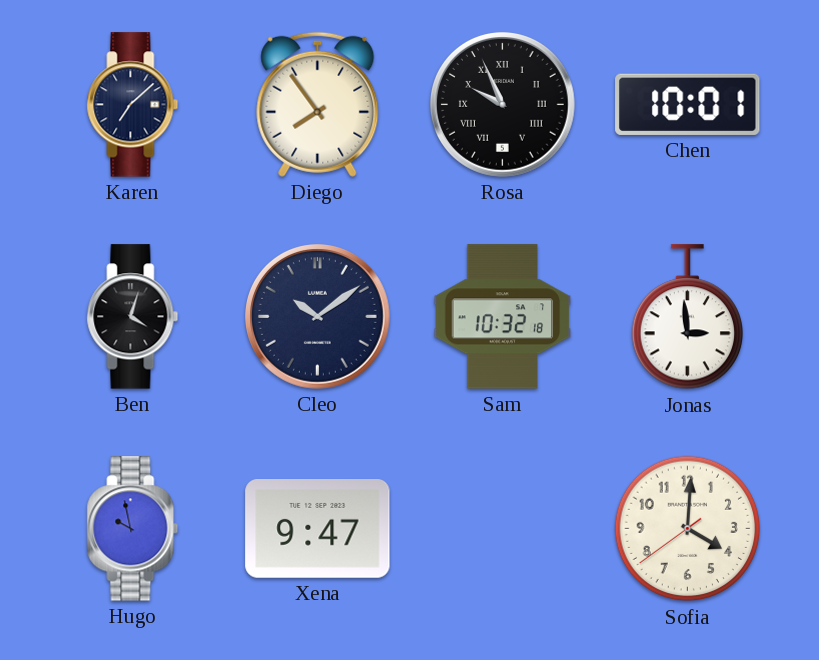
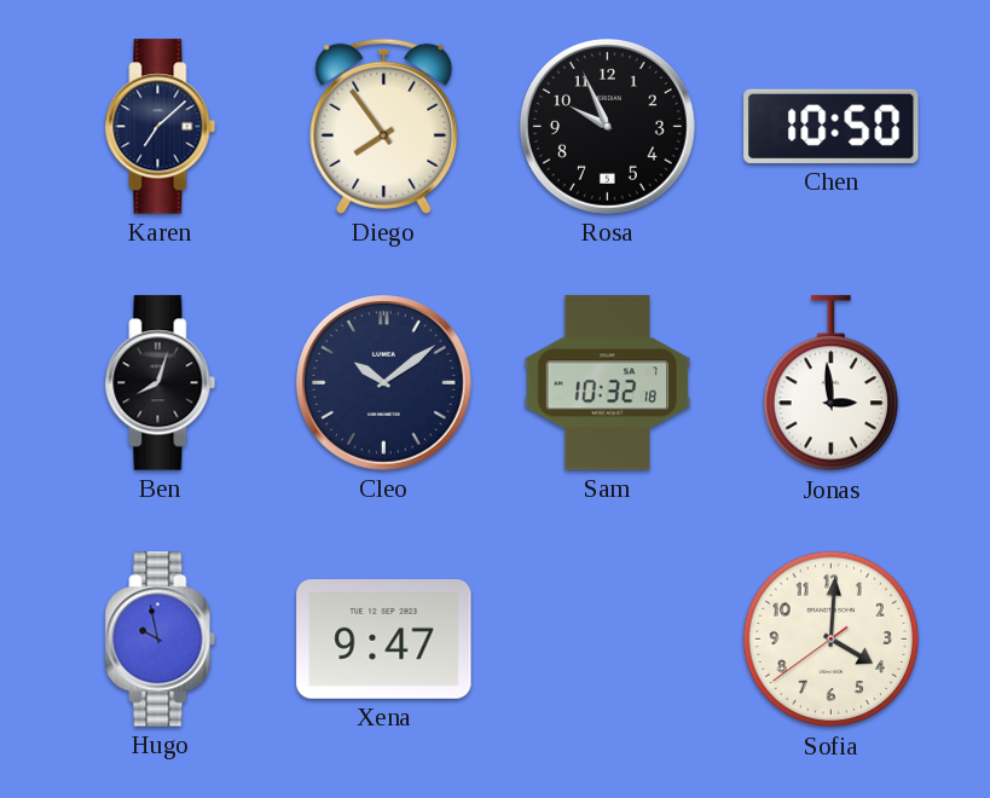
Rosa numerals: Roman -> Arabic
Chen: 10:01 -> 10:50
Ben: 4:03 -> 8:03
